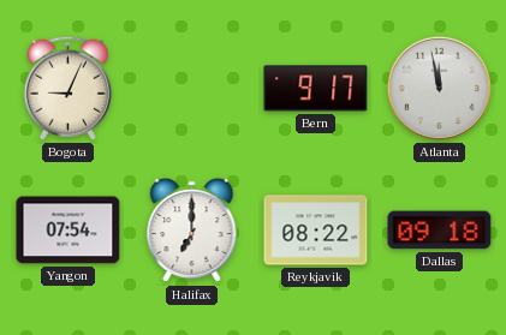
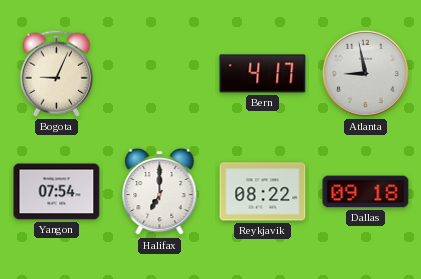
Bern: 9:17 -> 4:17
Atlanta: 11:58 -> 8:58
